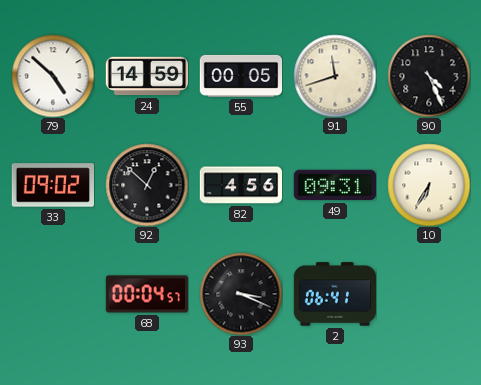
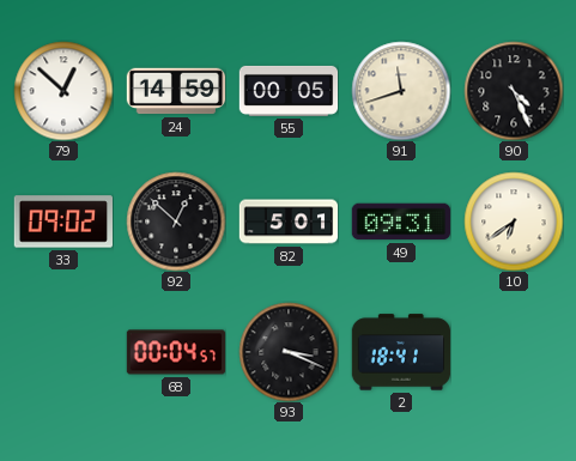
79: 4:52 -> 12:52
82: 4:56 -> 5:01
10: 6:35 -> 6:39
2: 06:41 -> 18:41
